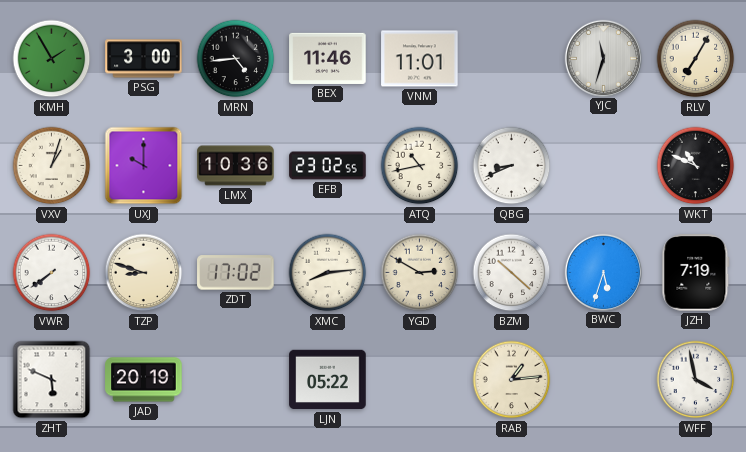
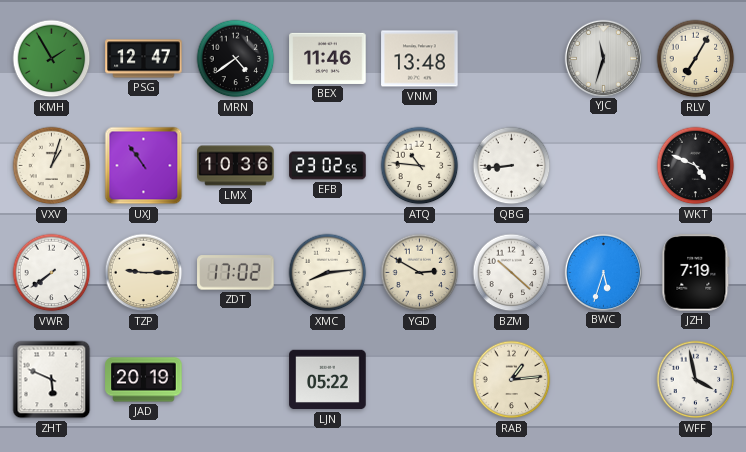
PSG: 3:00 -> 12:47
MRN: 4:44 -> 4:39
VNM: 11:01 -> 13:48
UXJ: 10:00 -> 10:54
ATQ: 10:43 -> 10:46
QBG: 8:41 -> 8:44
WKT: 10:49 -> 4:49
TZP: 8:48 -> 9:15
